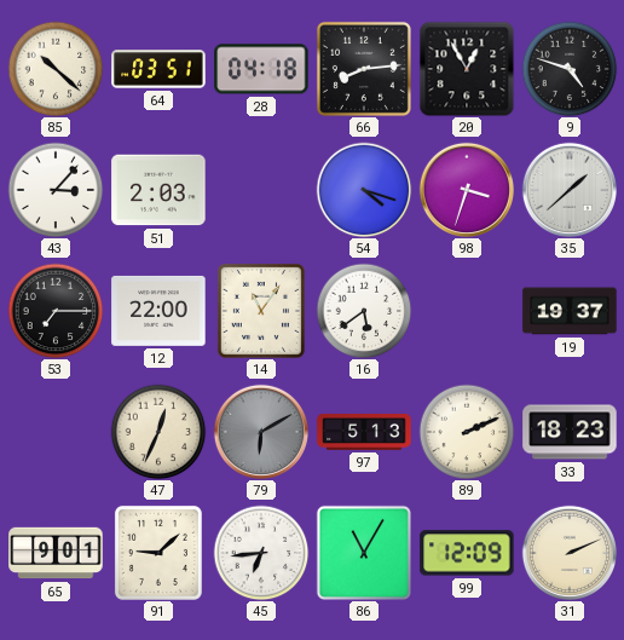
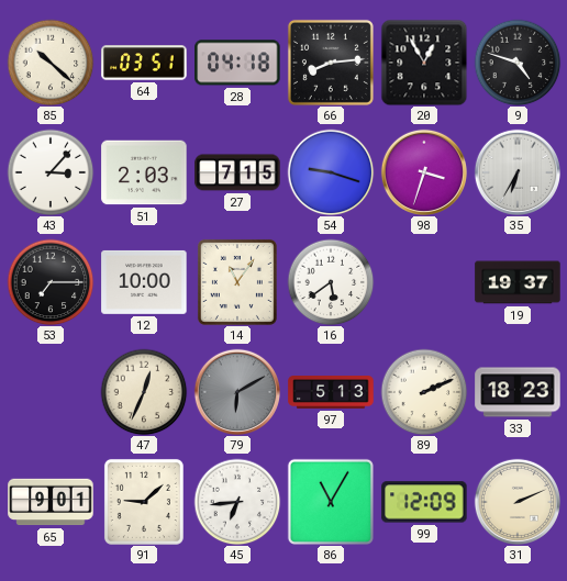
27: none -> 7:15
54: 4:18 -> 9:18
35: 1:38 -> 6:35
12: 22:00 -> 10:00
